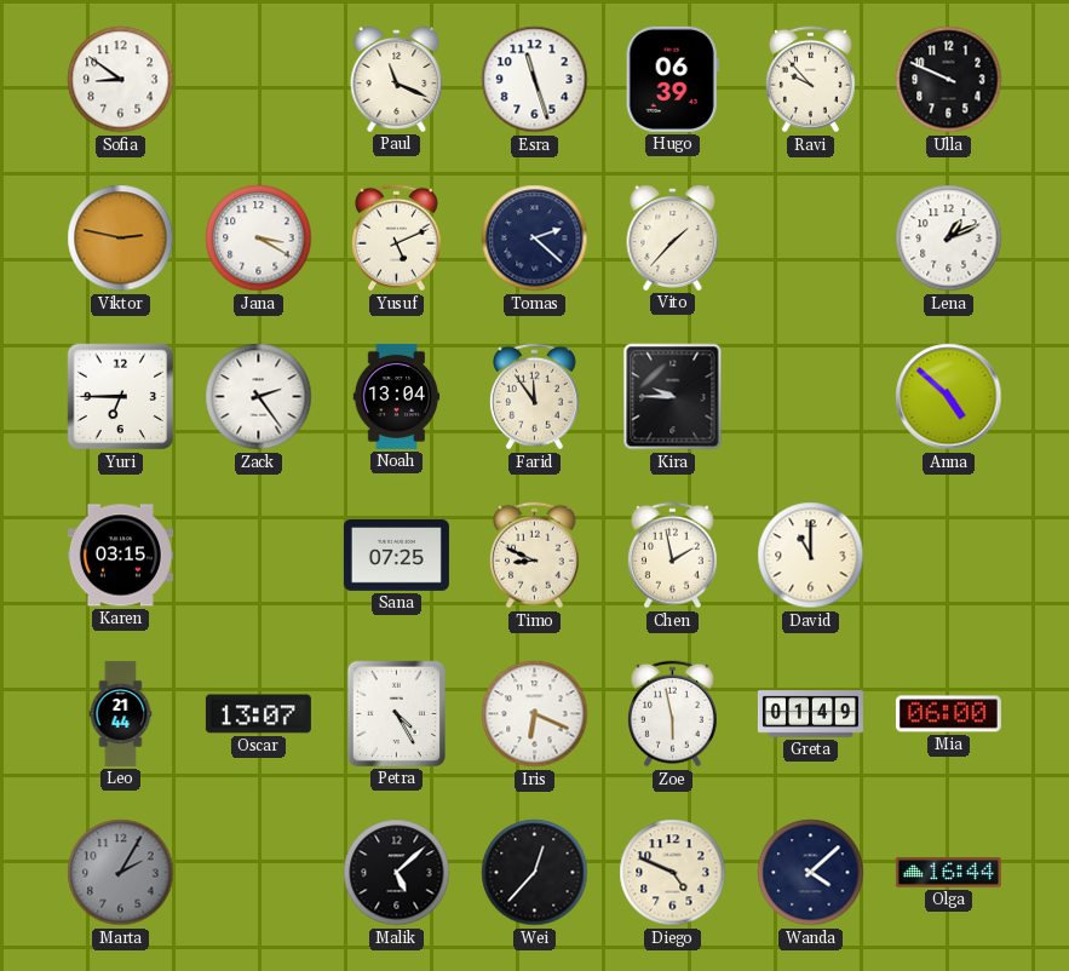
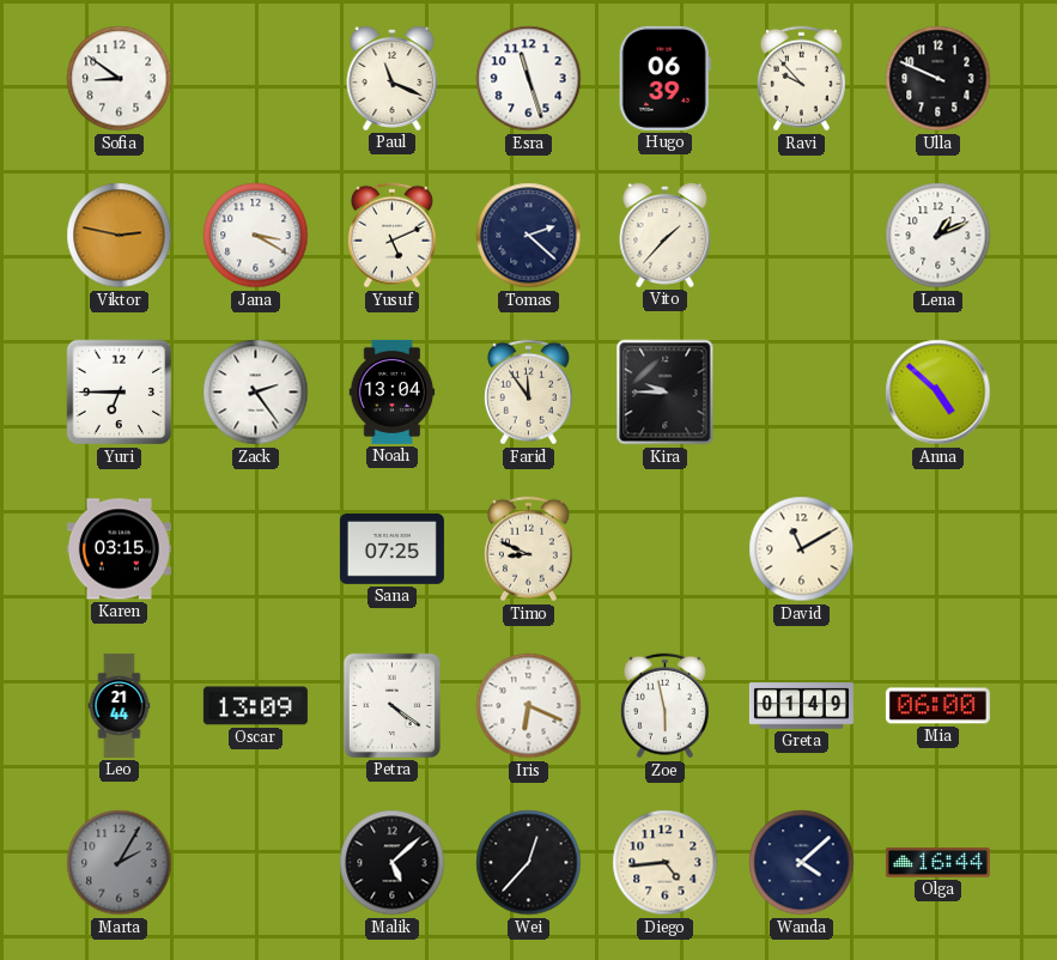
Chen: 1:58 -> none
David: 11:00 -> 11:10
Oscar: 13:07 -> 13:09
Petra: 4:25 -> 4:21
Diego: 4:49 -> 4:44
